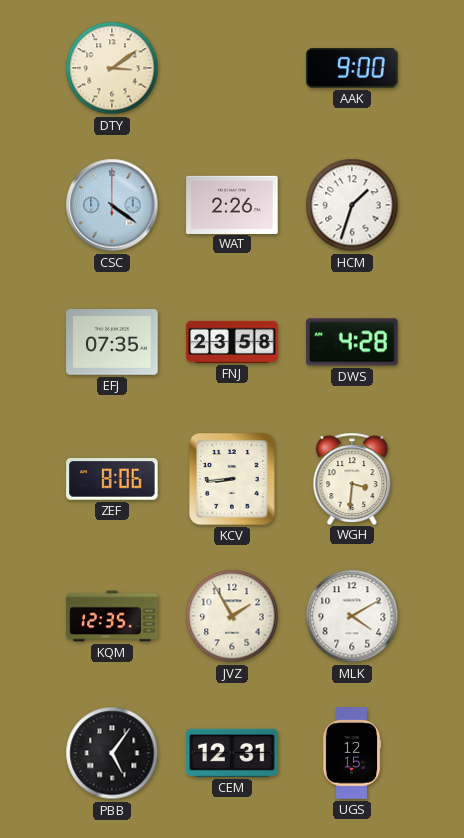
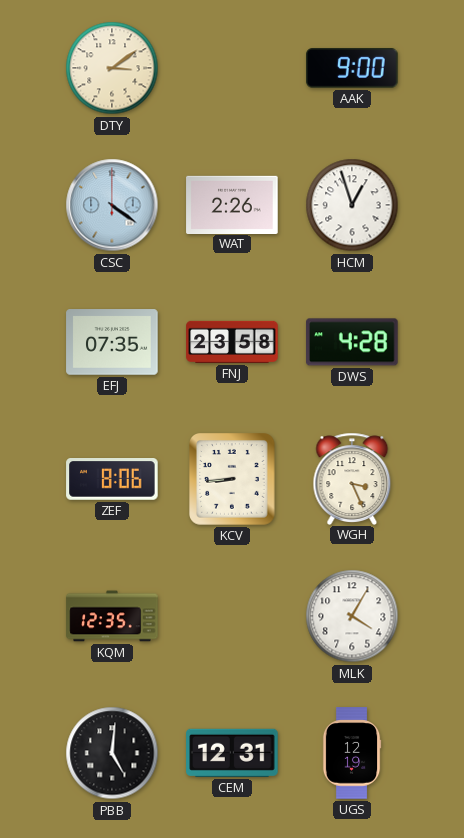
HCM: 1:33 -> 12:57
WGH: 3:31 -> 3:26
JVZ: 1:55 -> none
MLK: 4:10 -> 4:05
PBB: 5:06 -> 5:01
UGS: 12:15 -> 12:19
